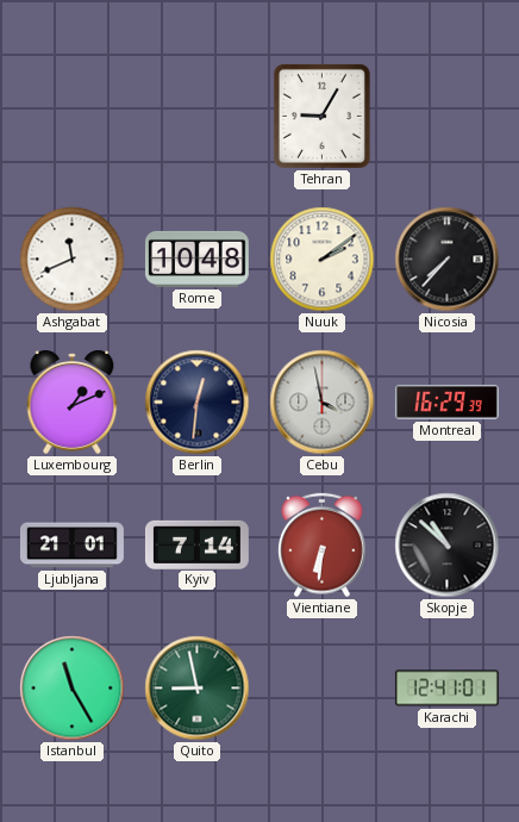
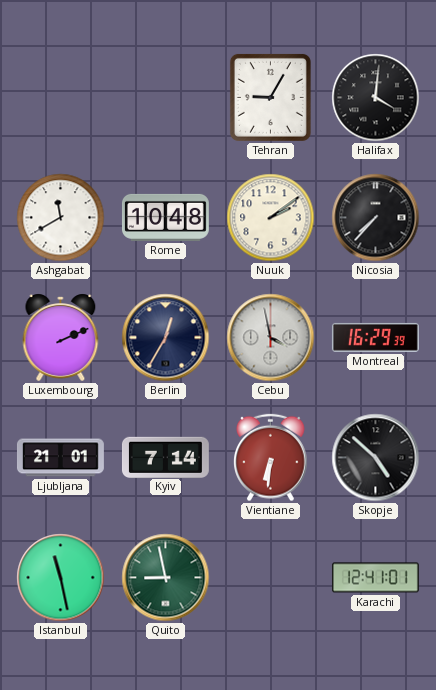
Halifax: none -> 4:01
Ashgabat: 11:41 -> 11:40
Luxembourg: 1:11 -> 2:11
Berlin: 12:31 -> 12:35
Skopje: 10:52 -> 4:52
Istanbul: 11:25 -> 11:28
